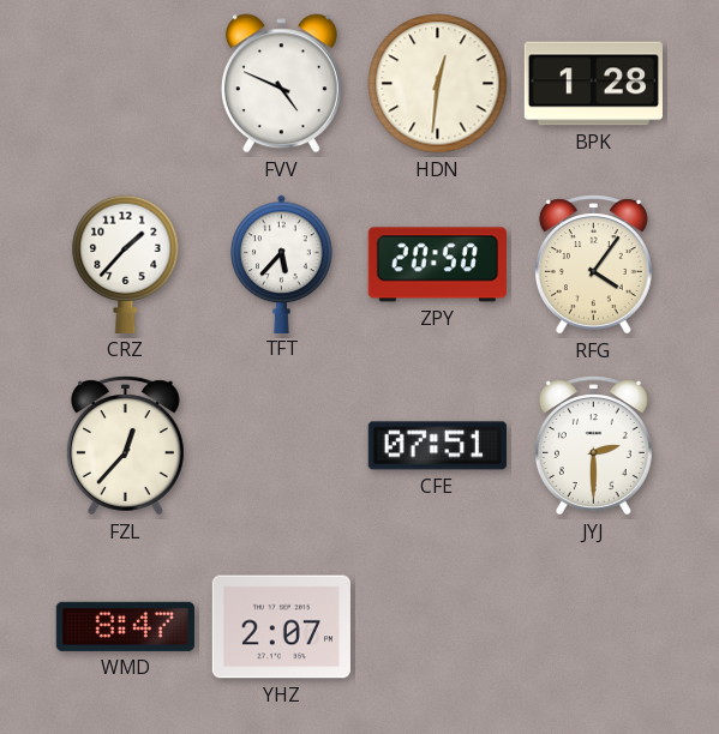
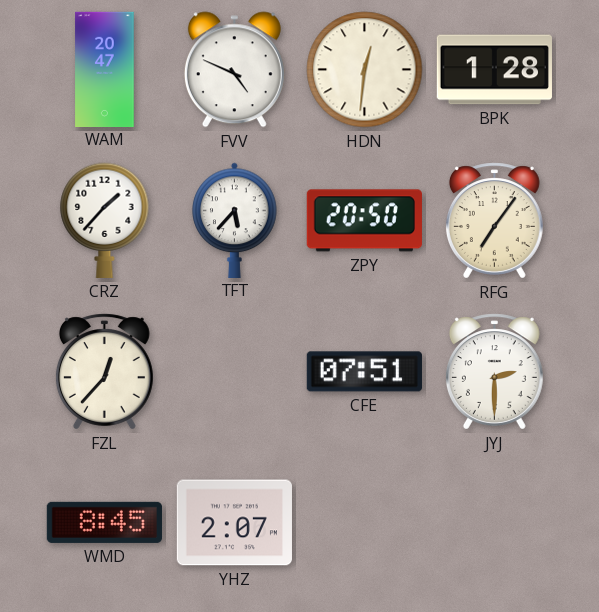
WAM: none -> 20:47
RFG: 4:06 -> 7:06
WMD: 8:47 -> 8:45
